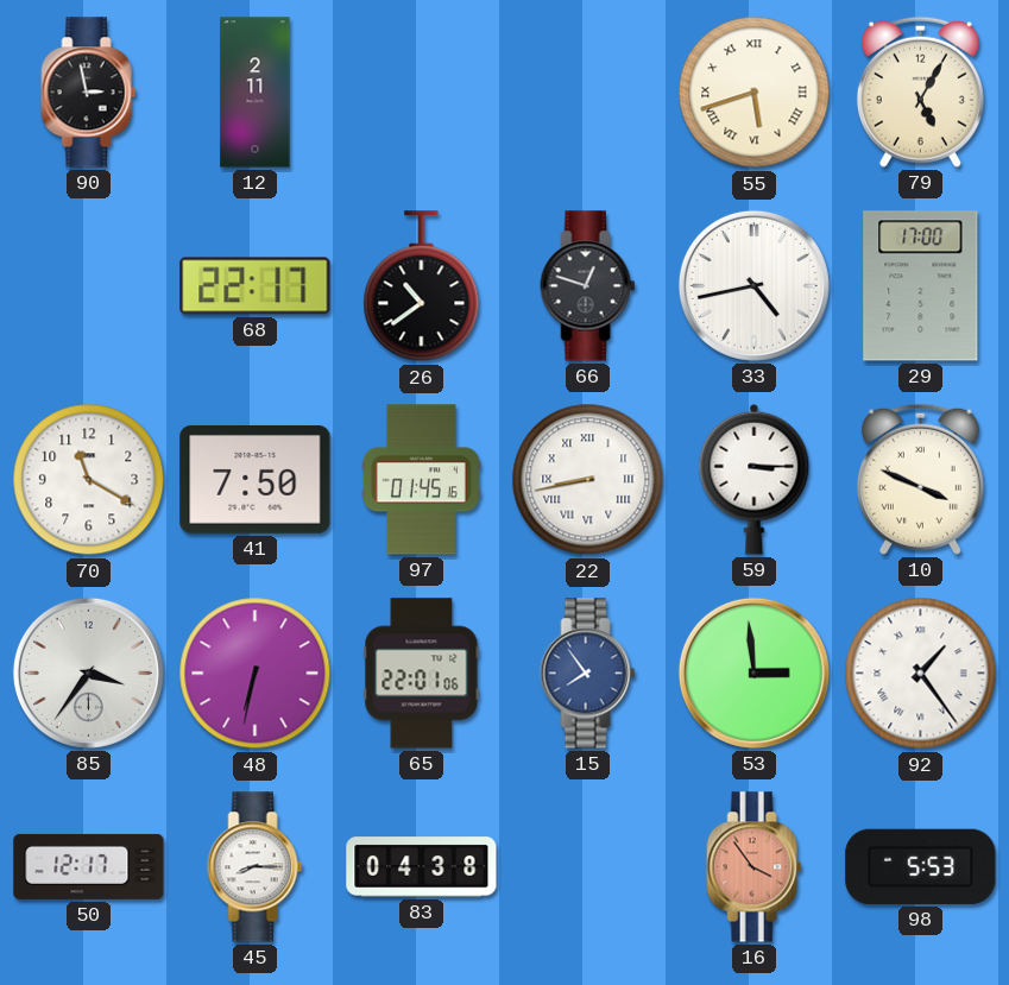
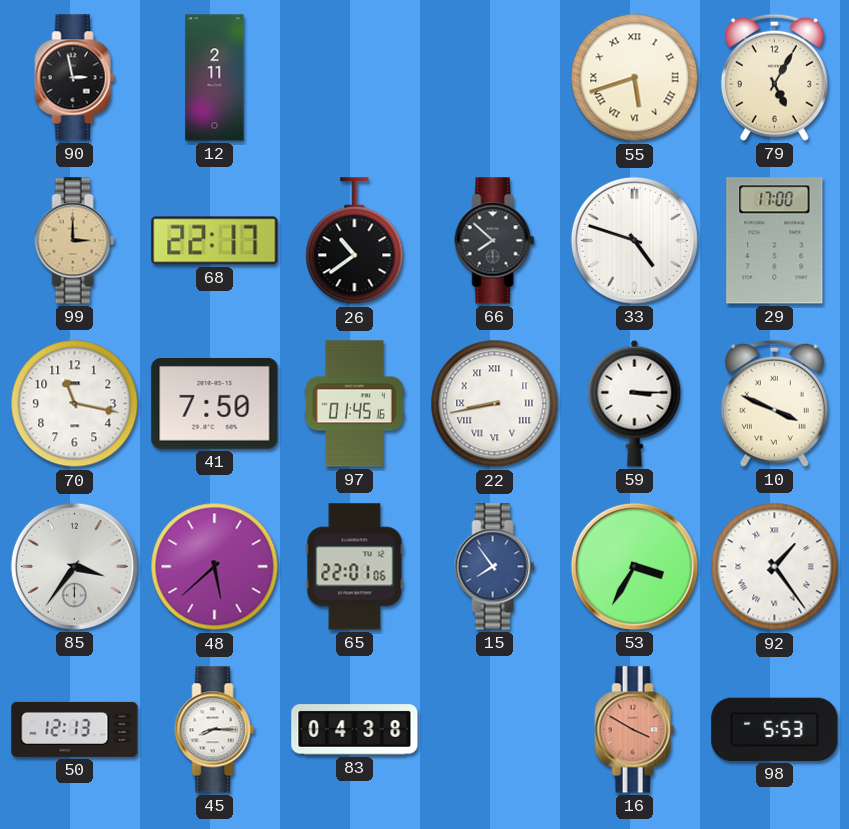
99: none -> 3:00
66: 12:48 -> 7:52
33: 4:43 -> 4:48
70: 11:20 -> 11:17
48: 6:32 -> 5:38
53: 2:59 -> 3:35
50: 12:17 -> 12:13
16: 3:54 -> 3:50
